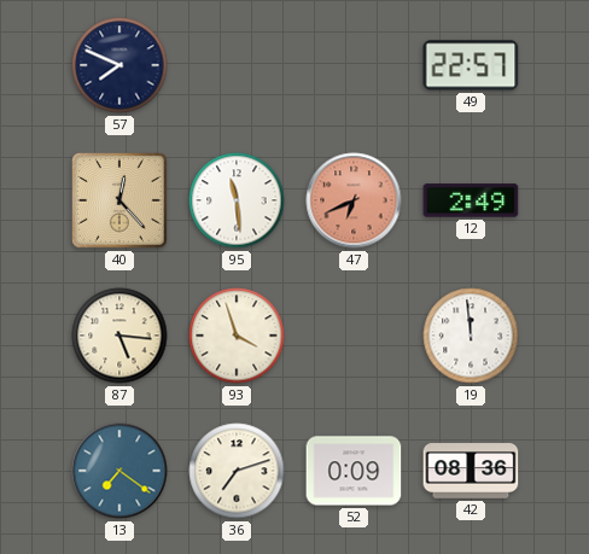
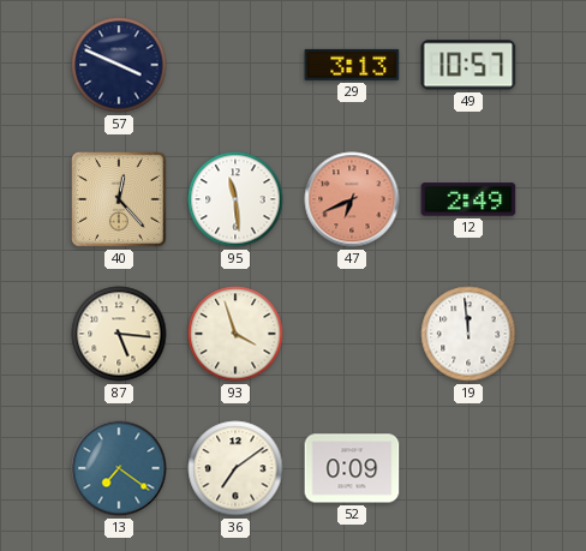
57: 7:49 -> 3:49
29: none -> 3:13
49: 22:57 -> 10:57
36: 7:12 -> 7:09
42: 08:36 -> none
